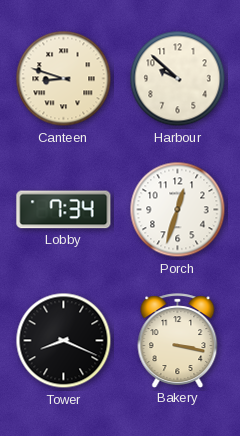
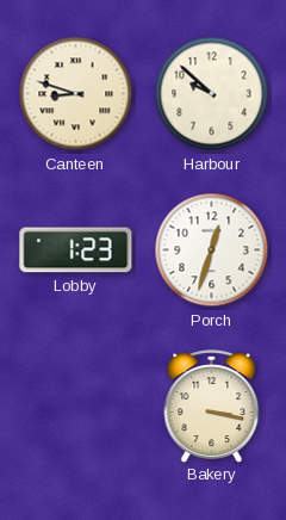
Lobby: 7:34 -> 1:23
Tower: 8:19 -> none
